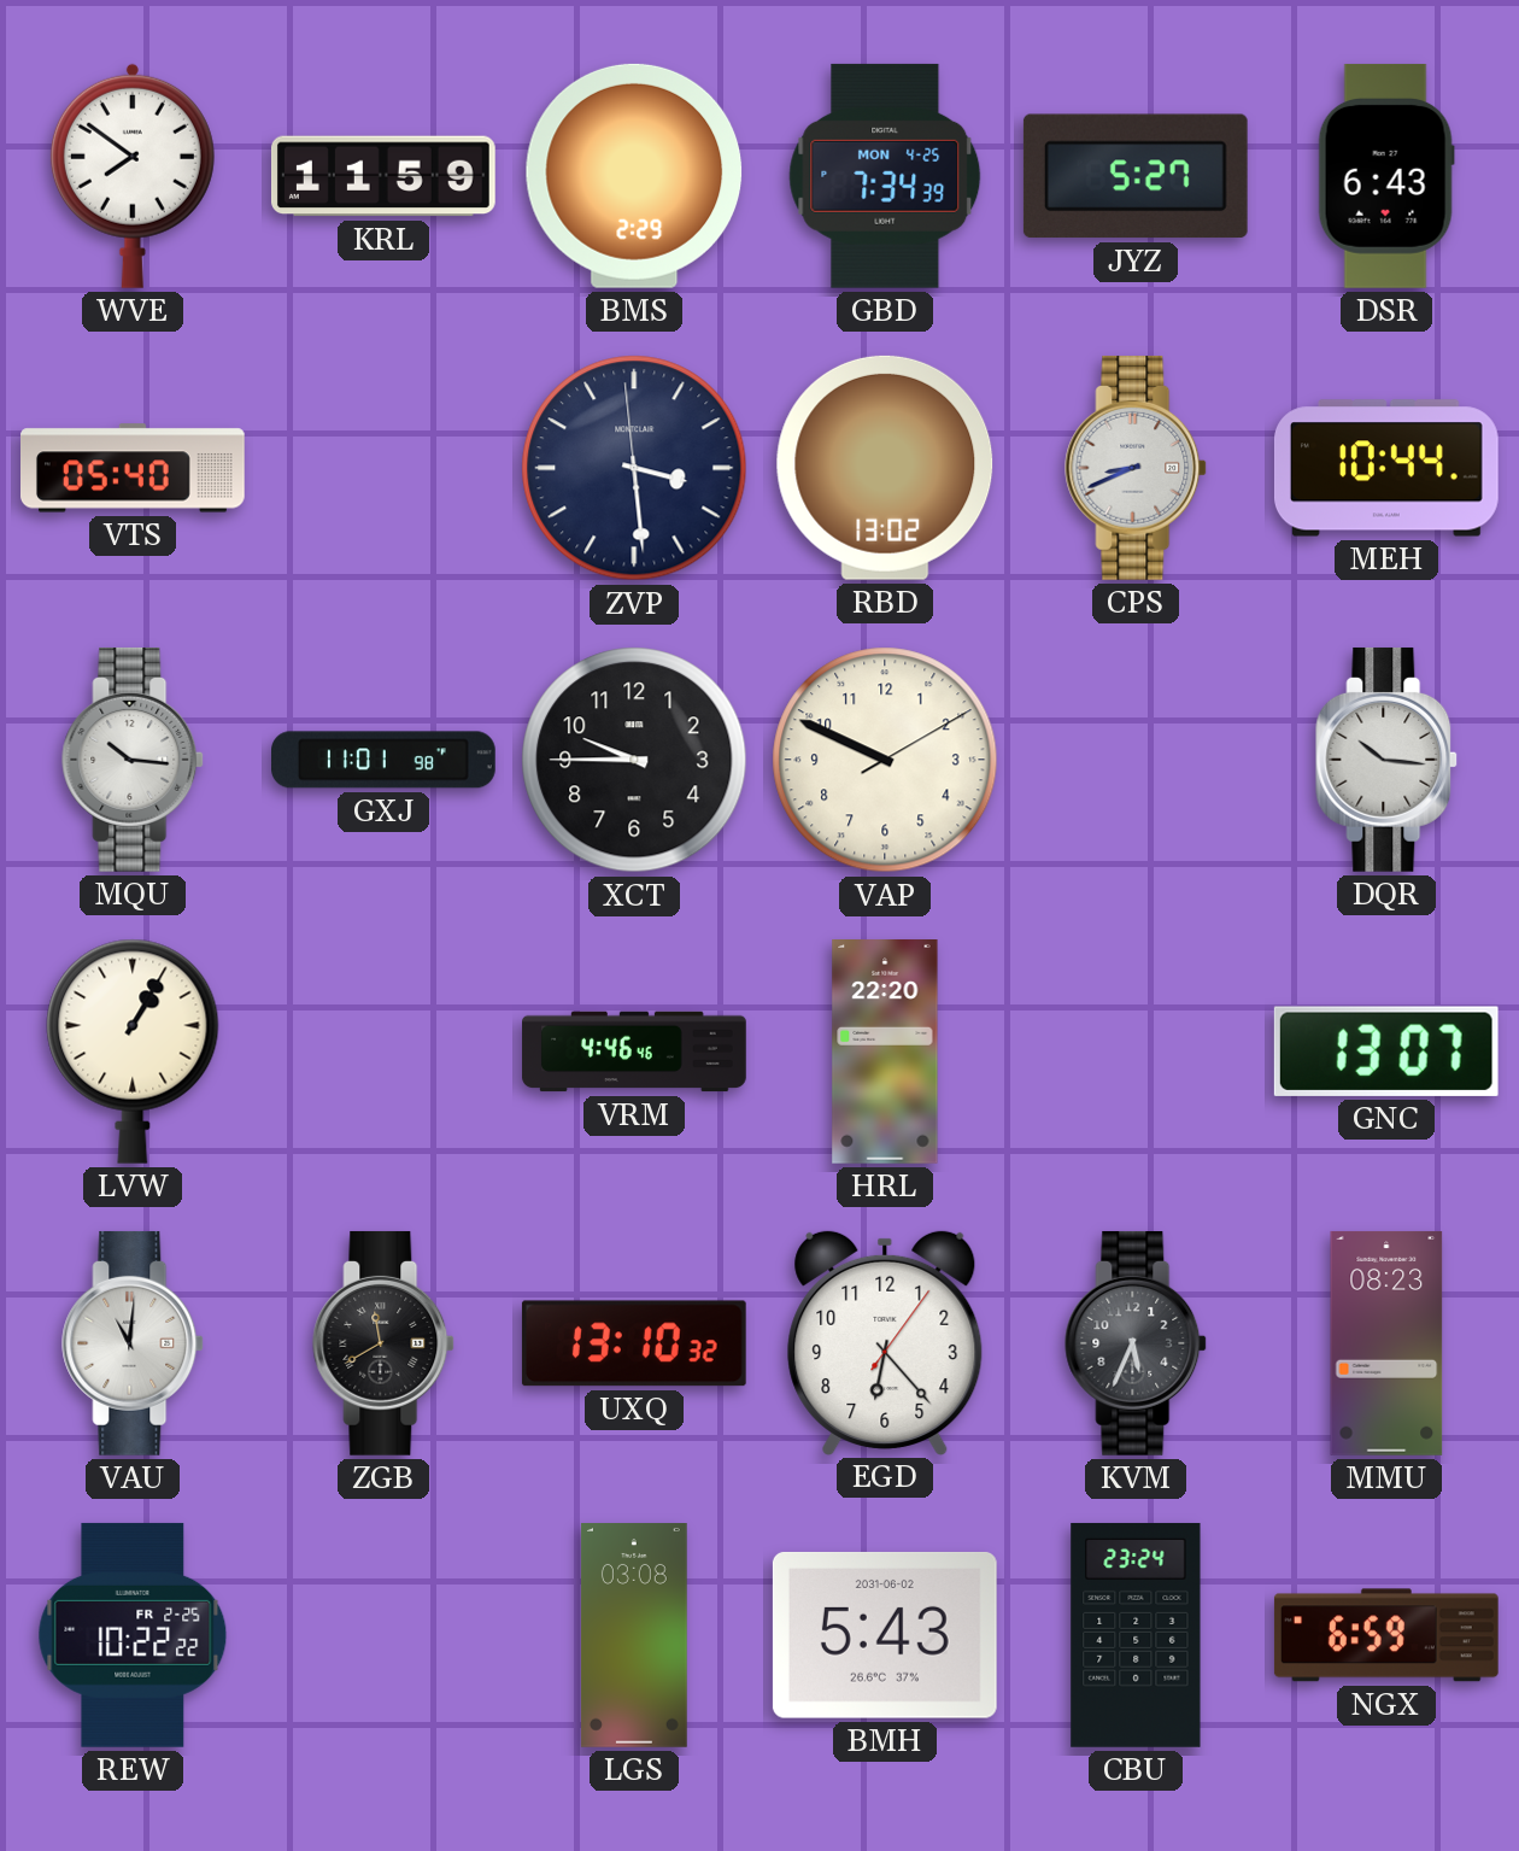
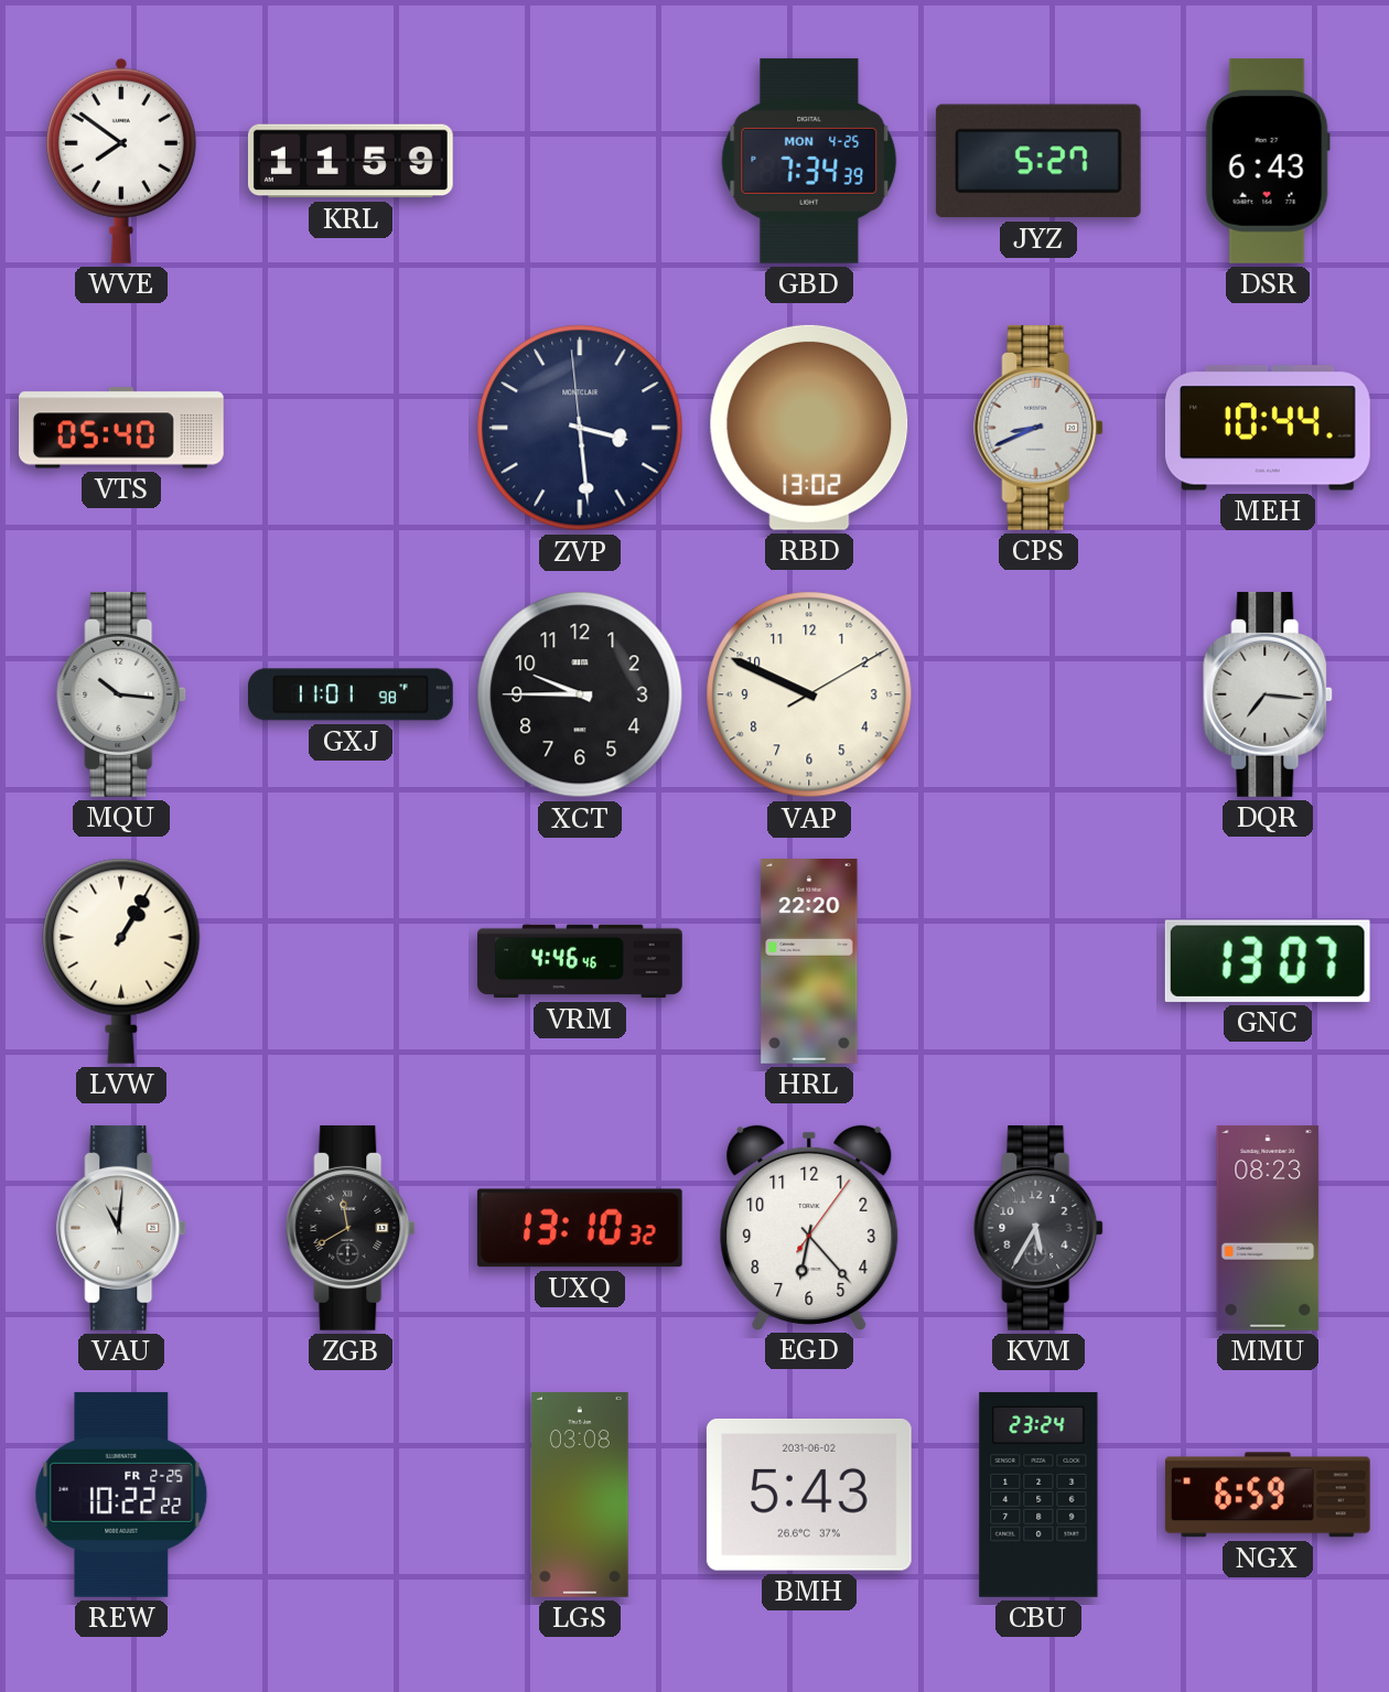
BMS: 2:29 -> none
DQR: 10:16 -> 7:16
KVM: 5:34 -> 5:35
